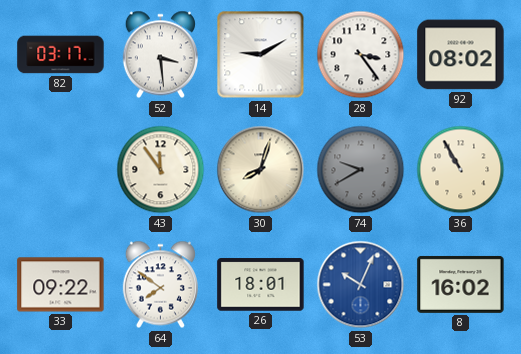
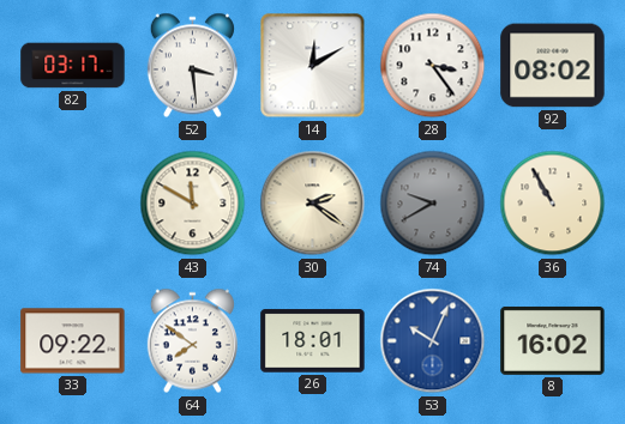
14: 9:10 -> 12:10
43: 11:54 -> 11:50
30: 8:03 -> 2:21
